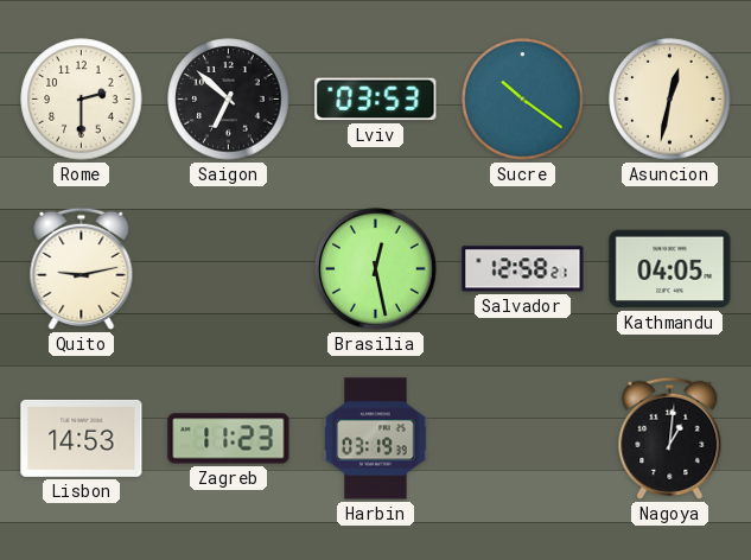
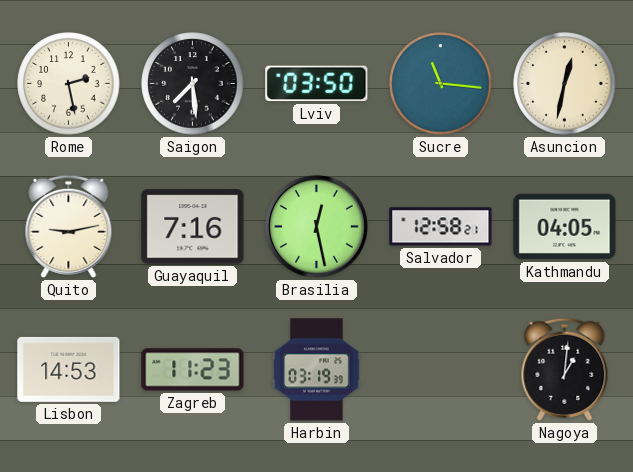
Rome: 2:30 -> 2:28
Saigon: 6:52 -> 7:29
Lviv: 03:53 -> 03:50
Sucre: 10:21 -> 11:16
Guayaquil: none -> 7:16
